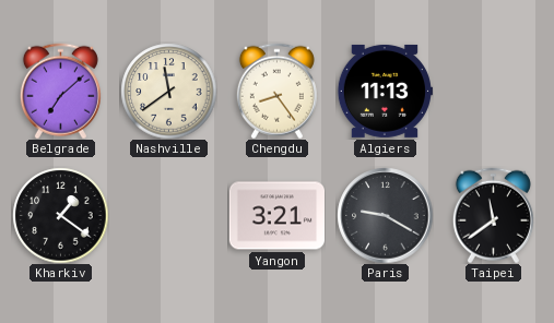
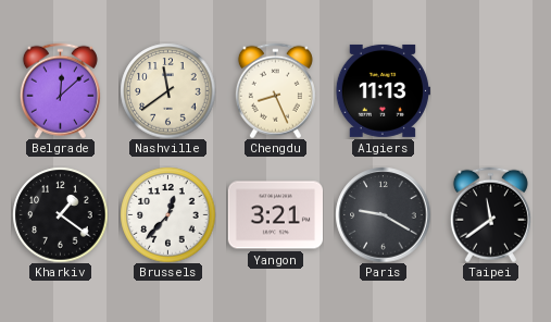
Belgrade: 7:08 -> 12:08
Chengdu: 8:24 -> 8:26
Brussels: none -> 12:37
